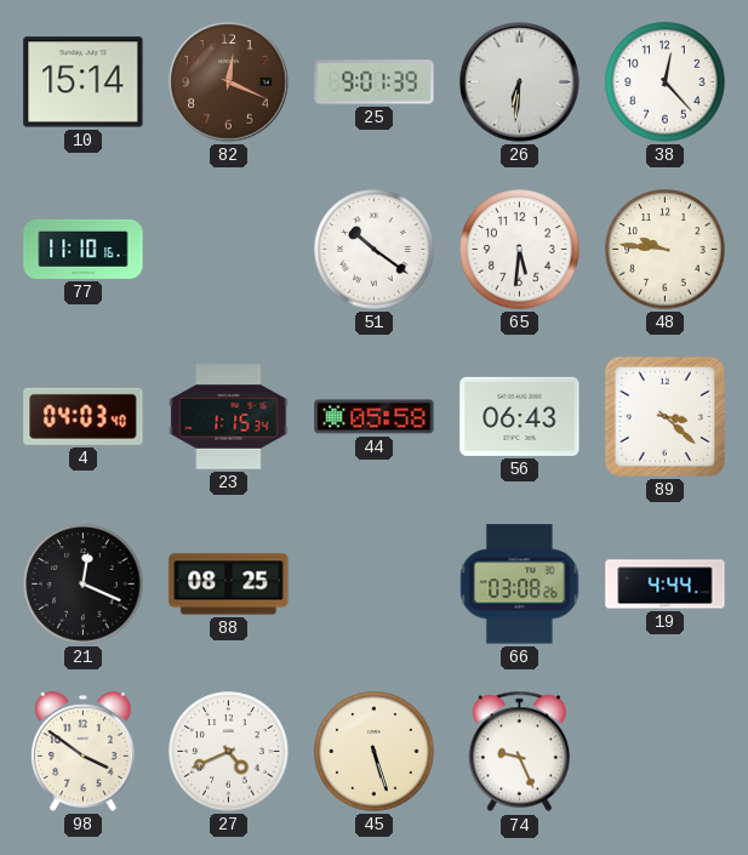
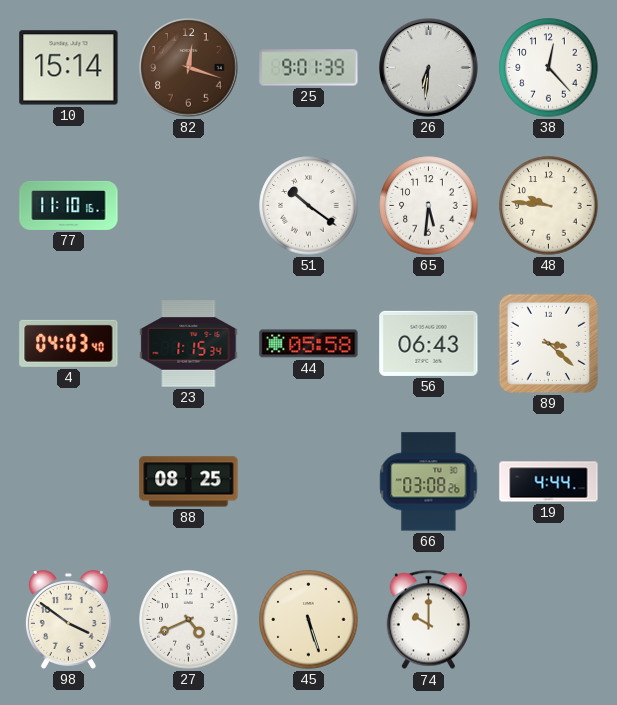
82: 12:19 -> 12:18
21: 12:19 -> none
74: 9:26 -> 10:00
